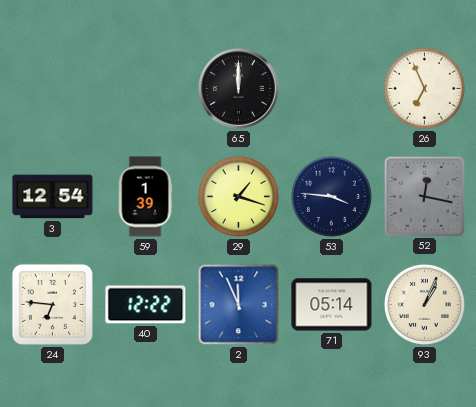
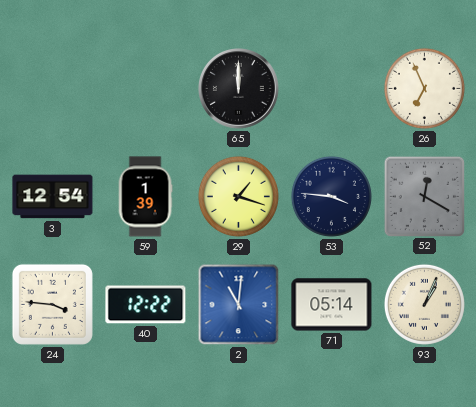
52: 12:17 -> 12:20
24: 6:46 -> 3:46
2: 11:56 -> 11:01
